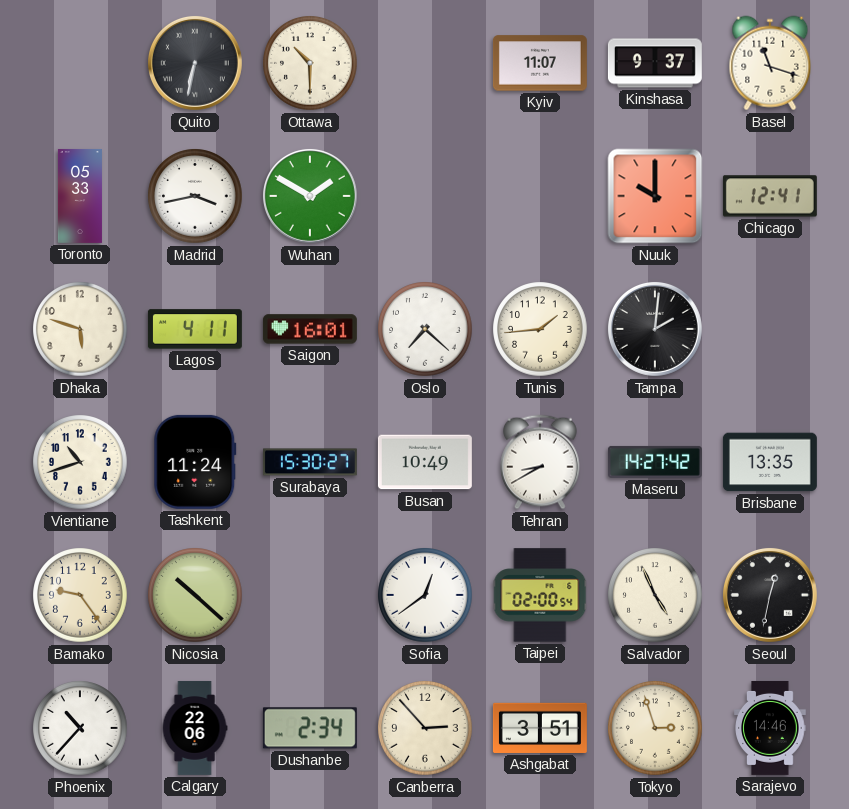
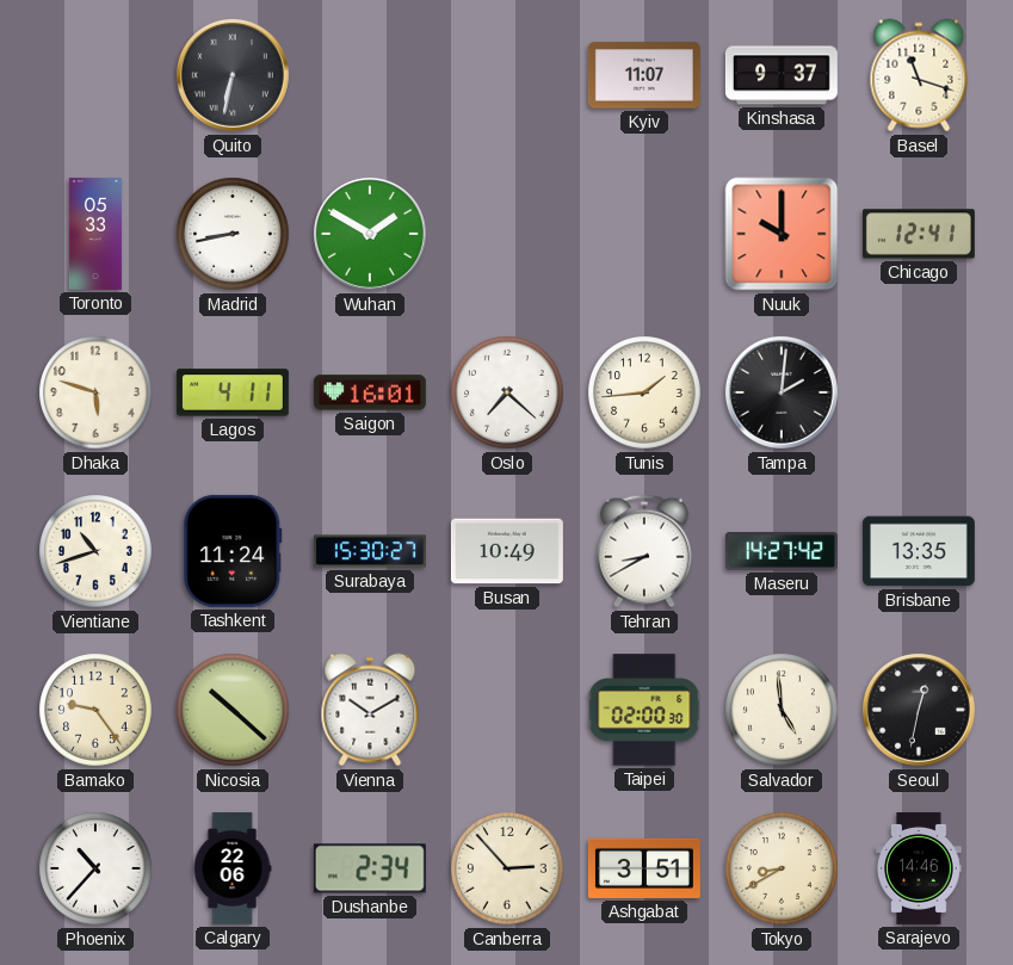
Ottawa: 10:30 -> none
Madrid: 3:43 -> 8:43
Vienna: none -> 10:10
Sofia: 12:39 -> none
Taipei: 02:00:54 -> 02:00:30
Salvador: 4:56 -> 4:59
Tokyo: 2:57 -> 8:40
